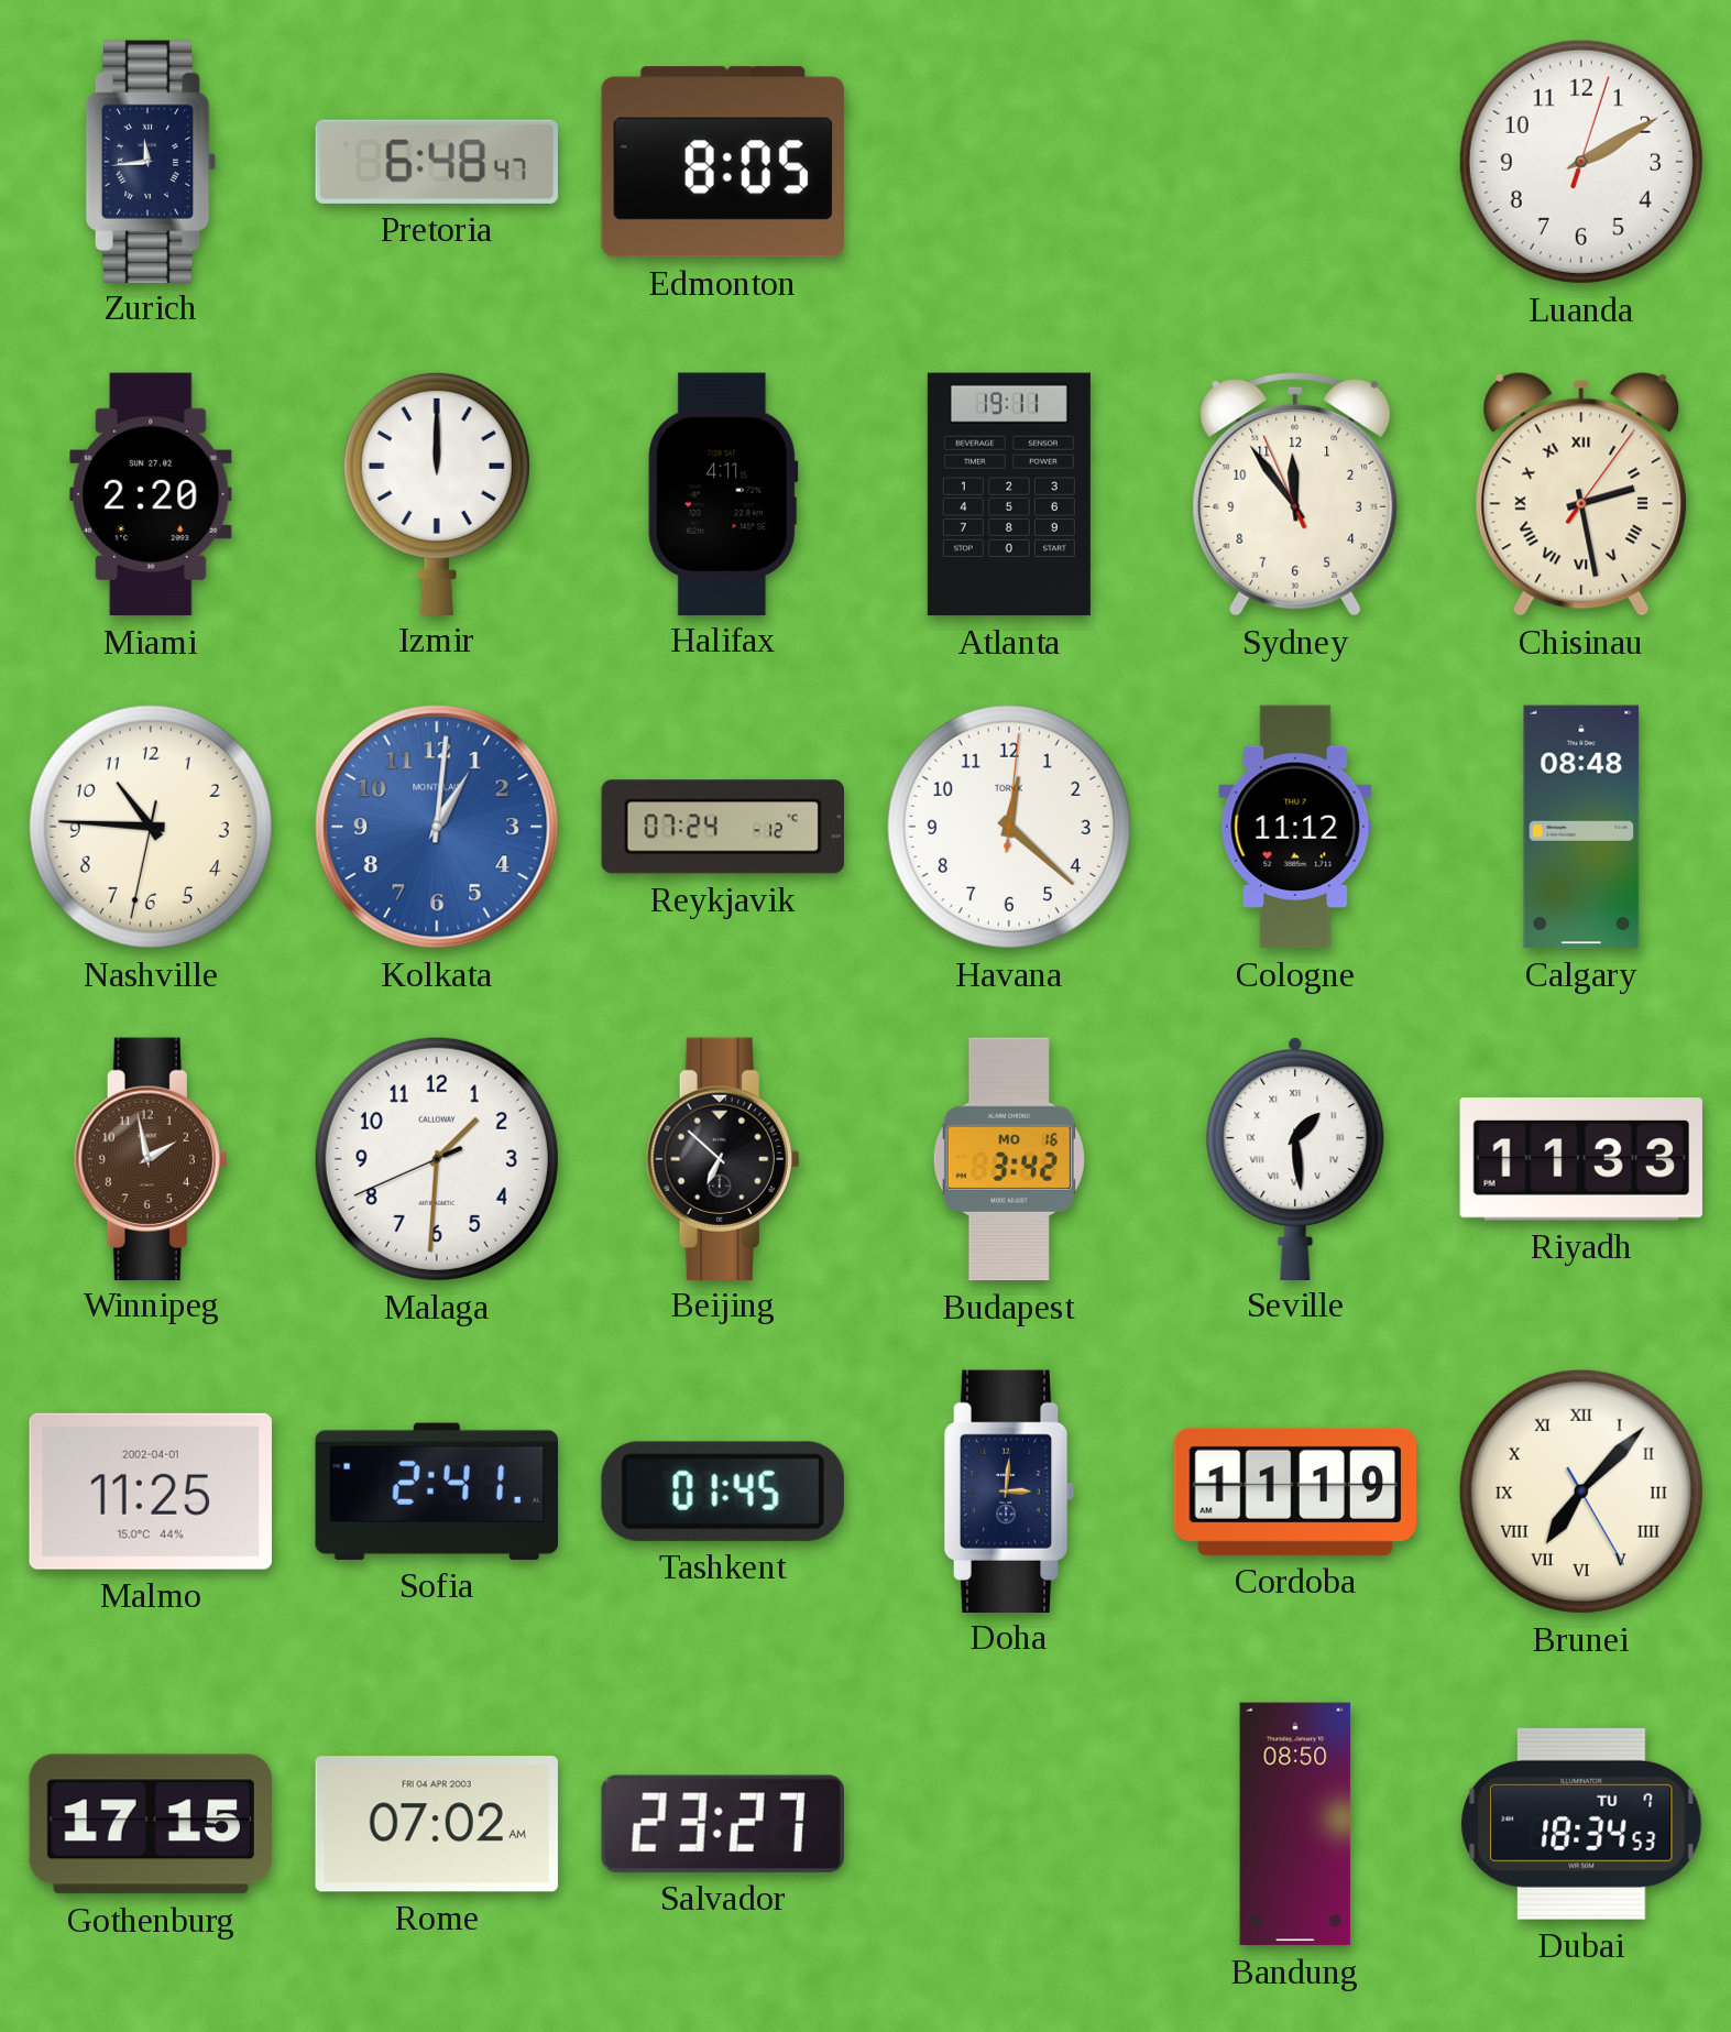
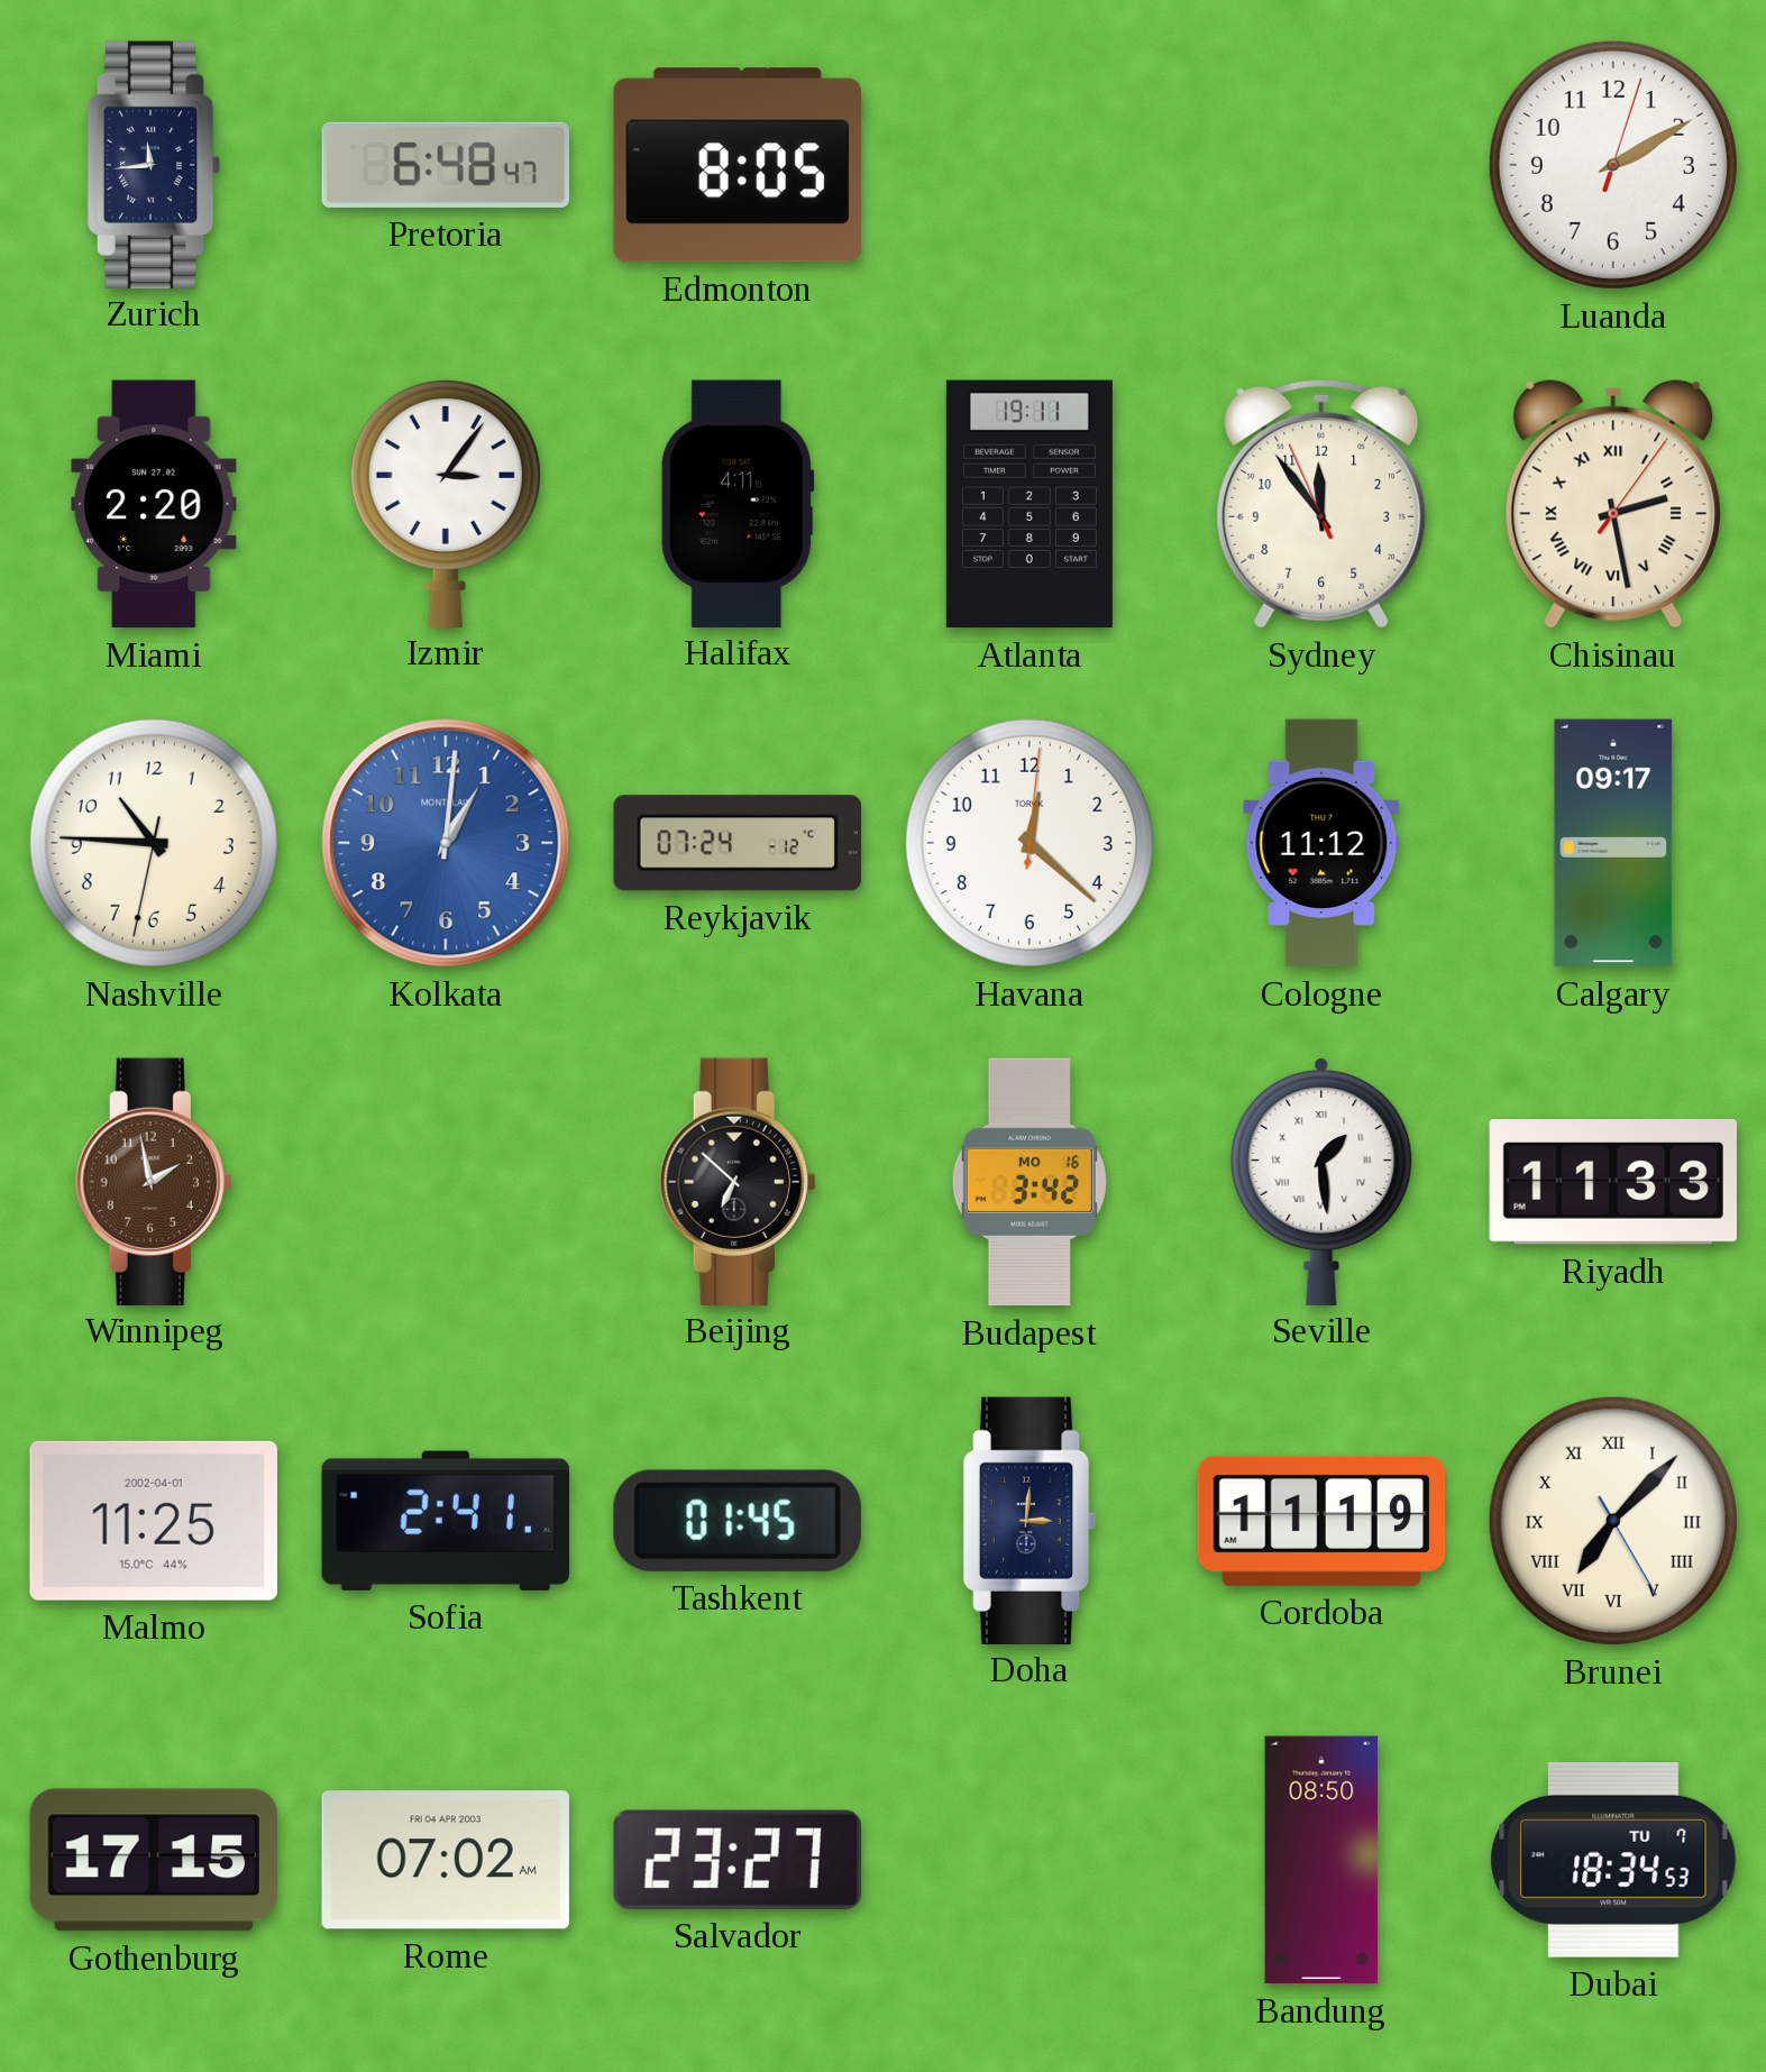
Izmir: 12:00 -> 3:06
Calgary: 08:48 -> 09:17
Malaga: 1:30 -> none
